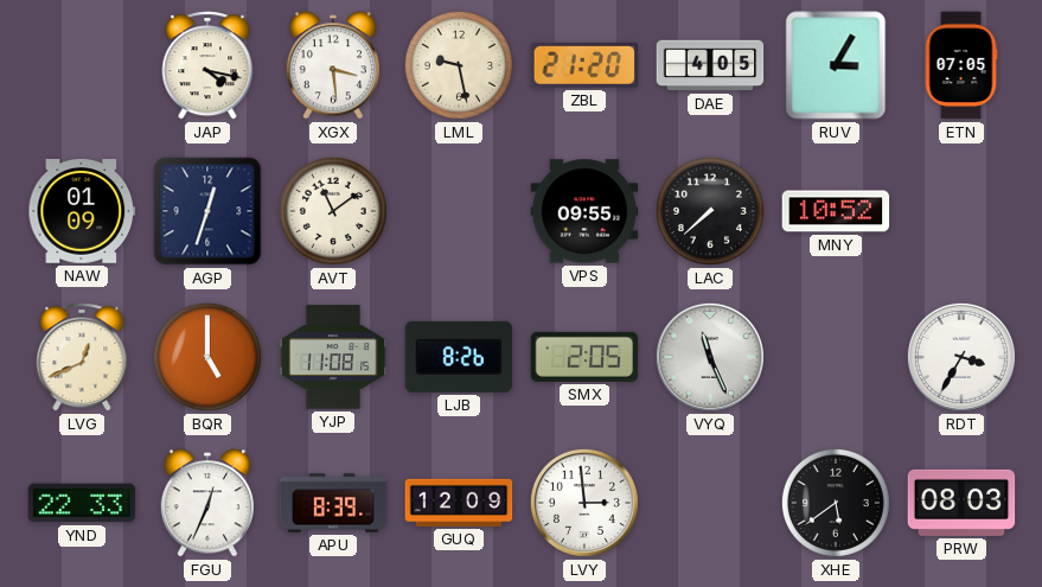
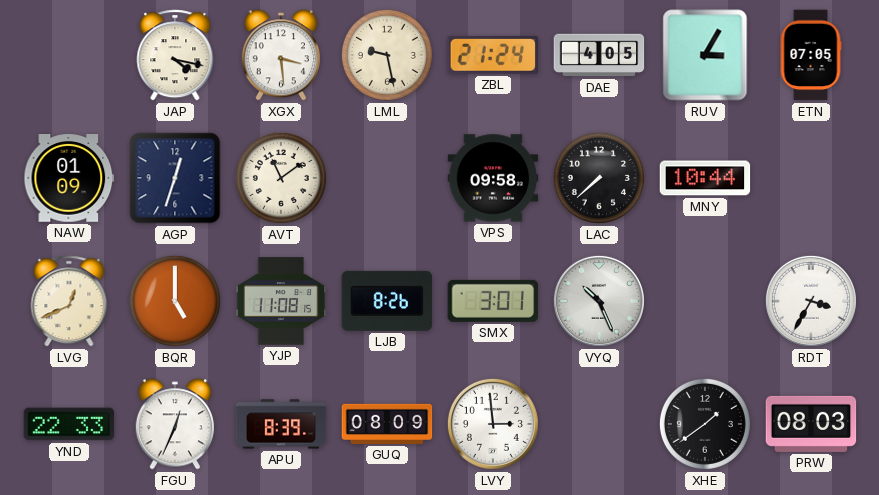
ZBL: 21:20 -> 21:24
VPS: 09:55 -> 09:58
MNY: 10:52 -> 10:44
SMX: 2:05 -> 3:01
VYQ: 11:26 -> 10:26
GUQ: 12:09 -> 08:09
XHE: 5:39 -> 1:39
